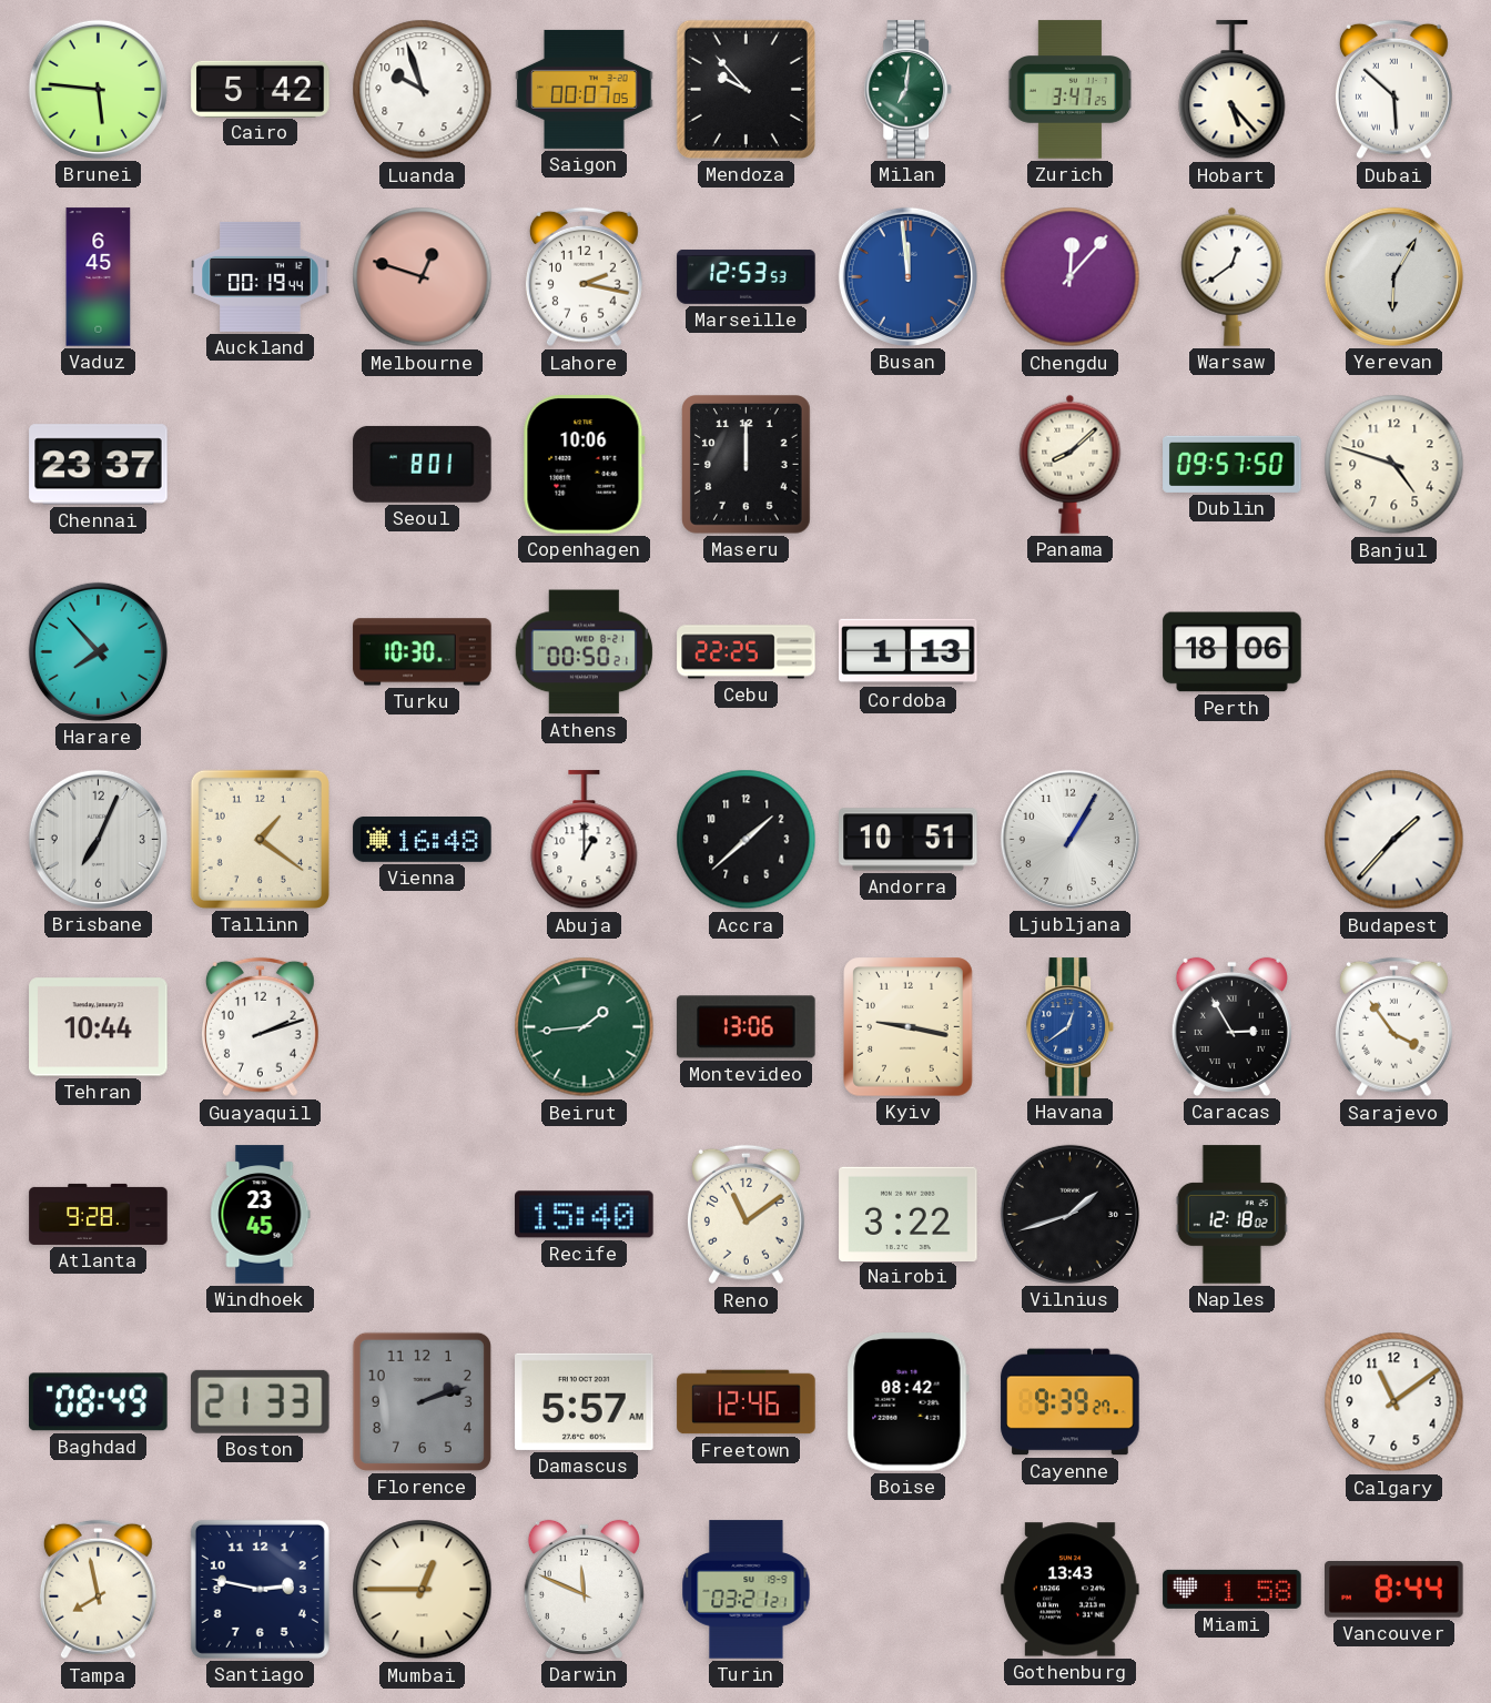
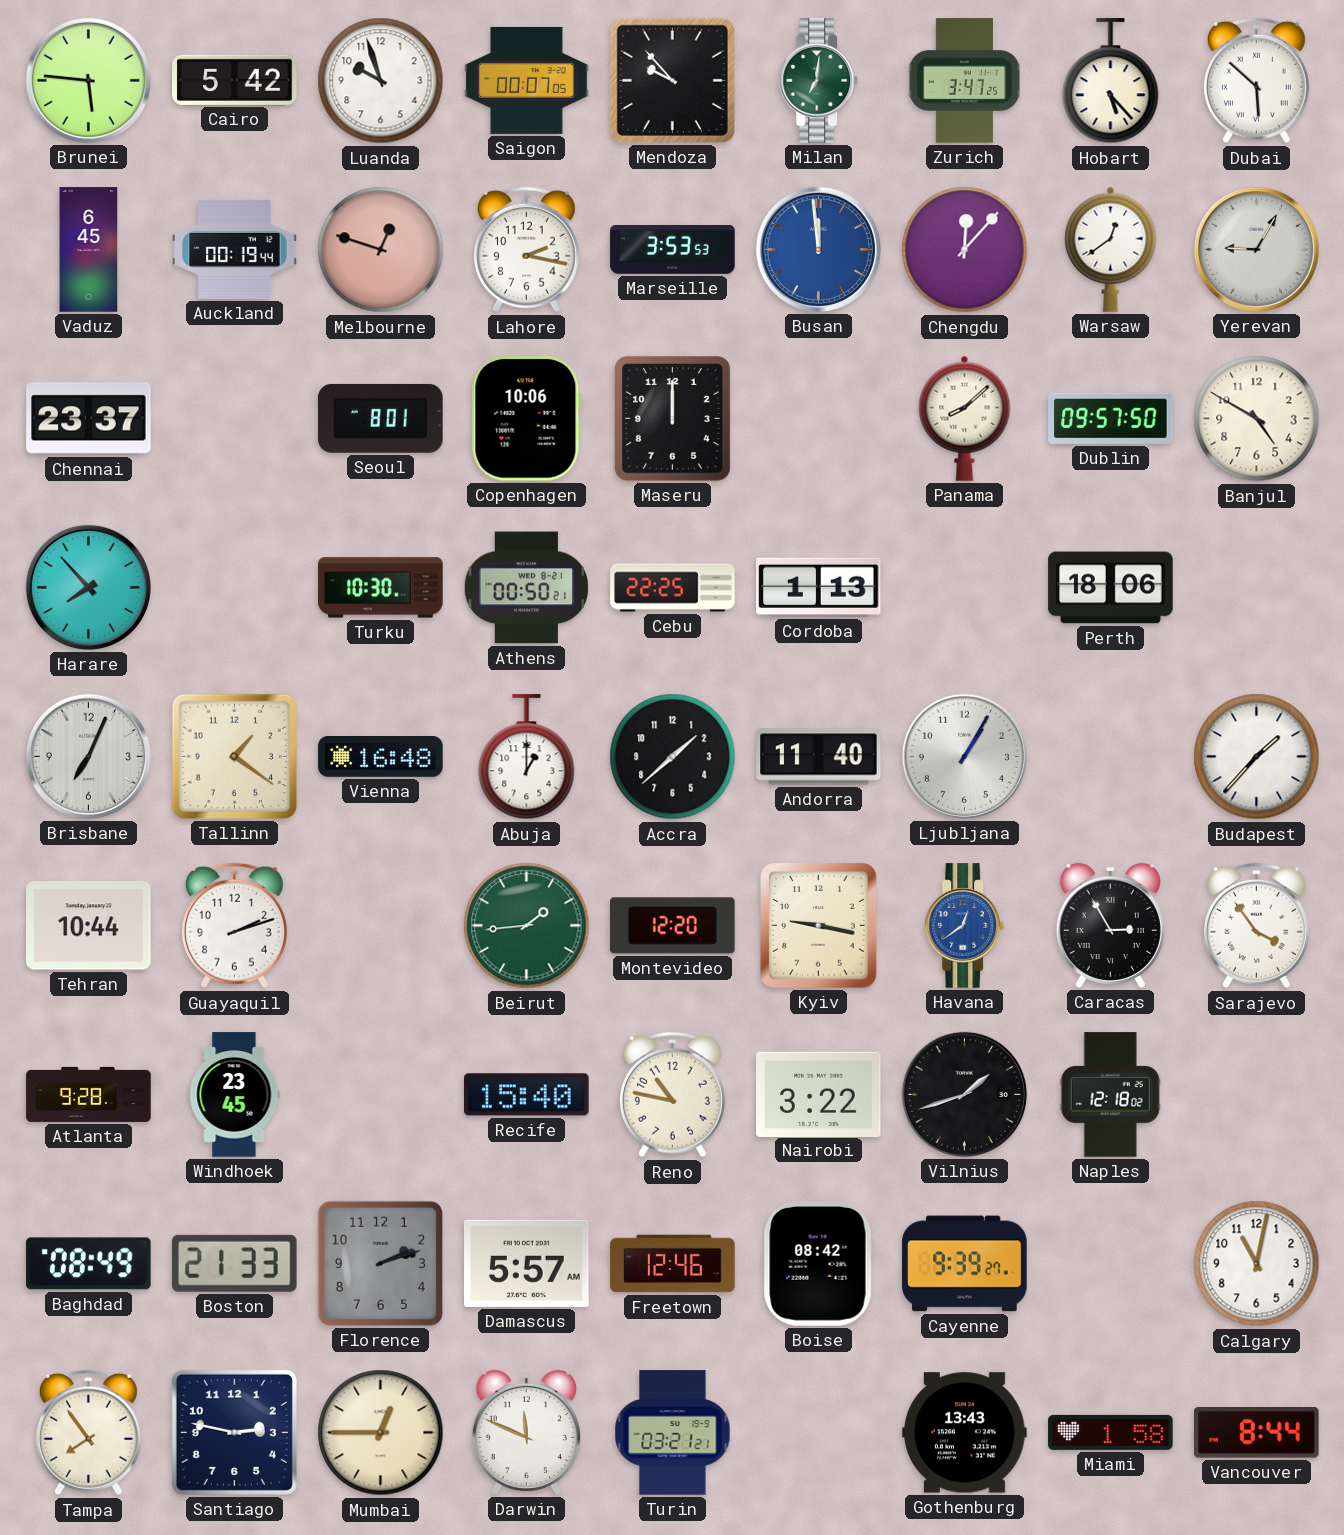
Marseille: 12:53 -> 3:53
Yerevan: 6:05 -> 9:05
Banjul: 4:48 -> 4:50
Andorra: 10:51 -> 11:40
Montevideo: 13:06 -> 12:20
Reno: 11:09 -> 10:47
Calgary: 11:09 -> 11:02
Tampa: 7:58 -> 7:54
